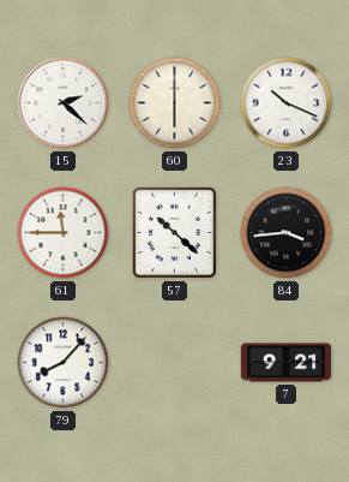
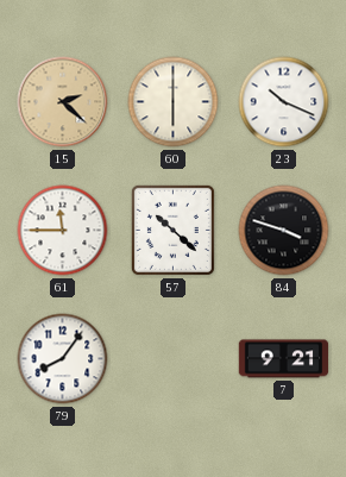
15 dial: white -> champagne
84: 3:44 -> 3:48
79: 8:07 -> 8:06
